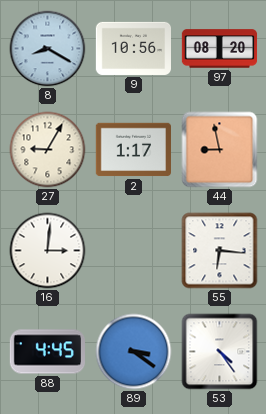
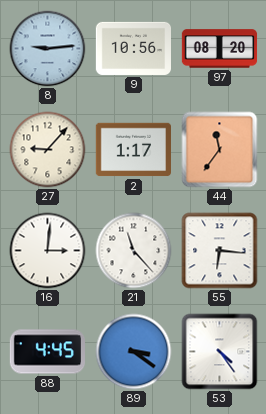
8: 8:20 -> 9:14
27: 9:05 -> 9:07
44: 8:58 -> 11:36
21: none -> 11:23
